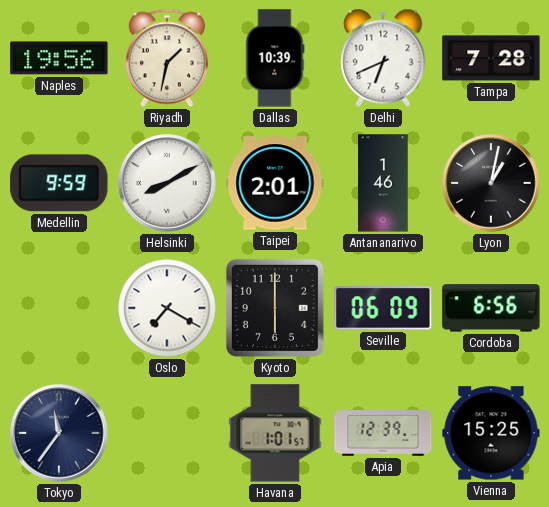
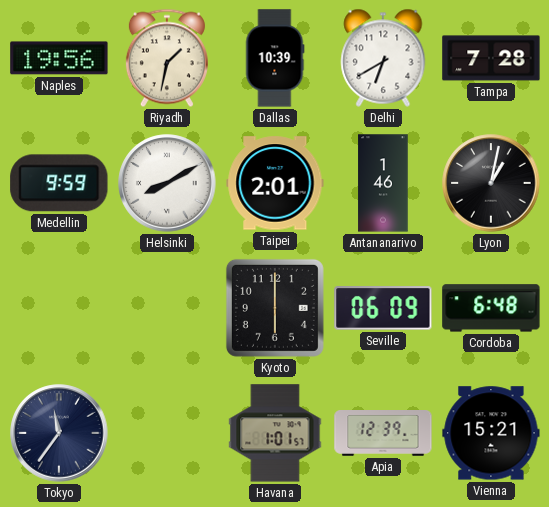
Delhi: 6:41 -> 6:40
Oslo: 7:20 -> none
Cordoba: 6:56 -> 6:48
Vienna: 15:25 -> 15:21
